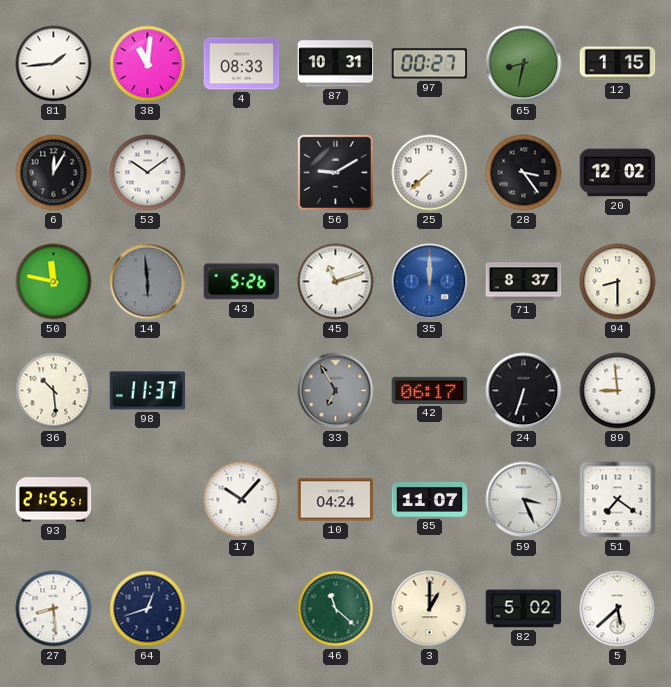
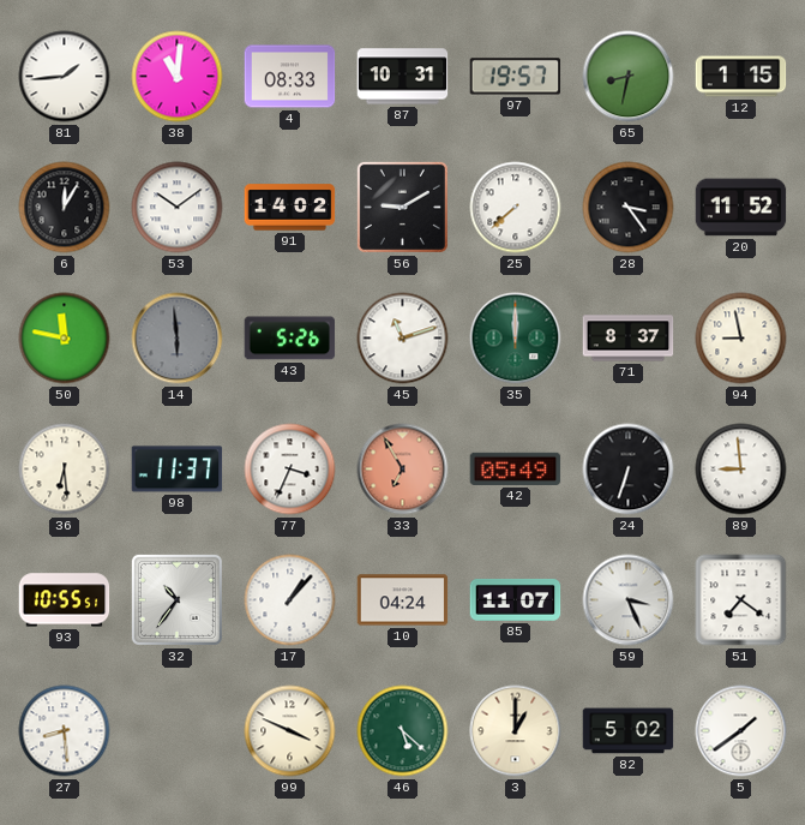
97: 00:27 -> 19:57
91: none -> 14:02
20: 12:02 -> 11:52
35 dial: blue -> green
94: 8:30 -> 8:58
36: 10:29 -> 6:29
77: none -> 3:34
33 dial: grey -> salmon
42: 06:17 -> 05:49
93: 21:55 -> 10:55
32: none -> 10:36
17: 10:07 -> 1:07
64: 12:42 -> none
99: none -> 3:49
46: 11:22 -> 5:22
5: 5:38 -> 1:39
